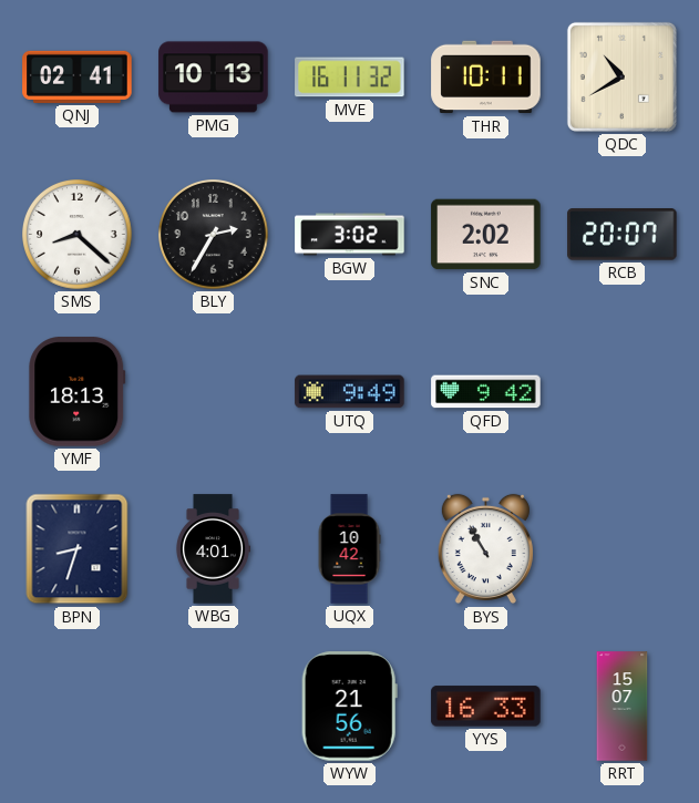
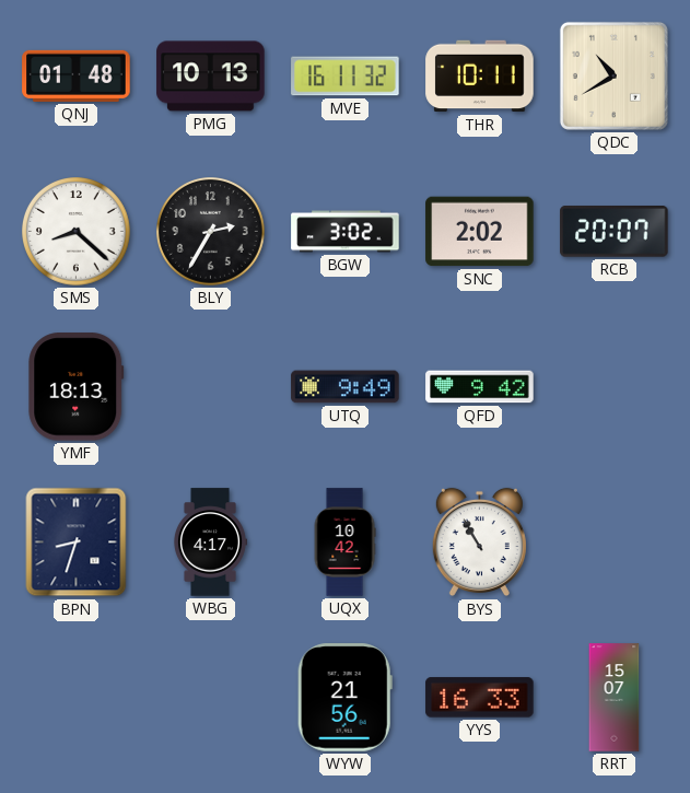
QNJ: 02:41 -> 01:48
WBG: 4:01 -> 4:17
